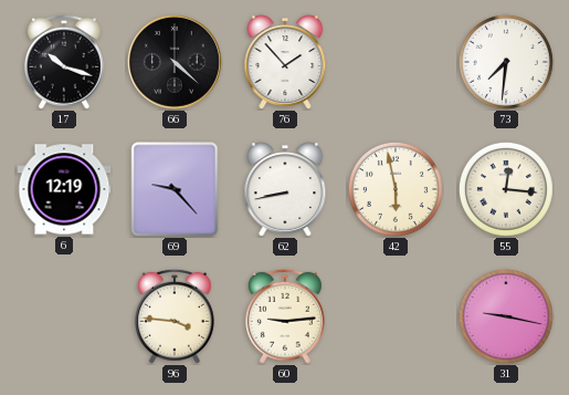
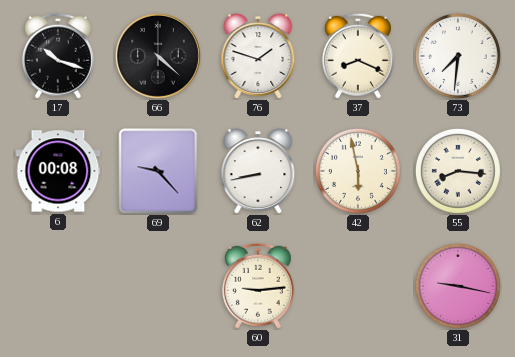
76: 1:53 -> 1:48
37: none -> 8:19
6: 12:19 -> 00:08
55: 12:16 -> 8:16
96: 3:46 -> none
